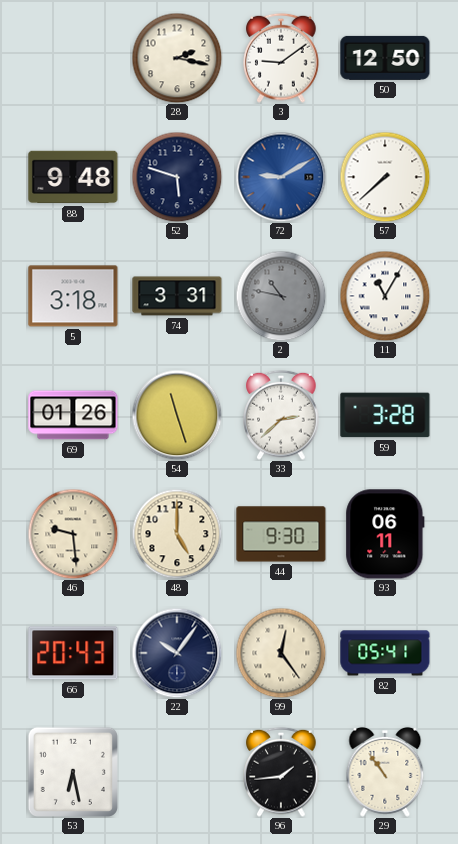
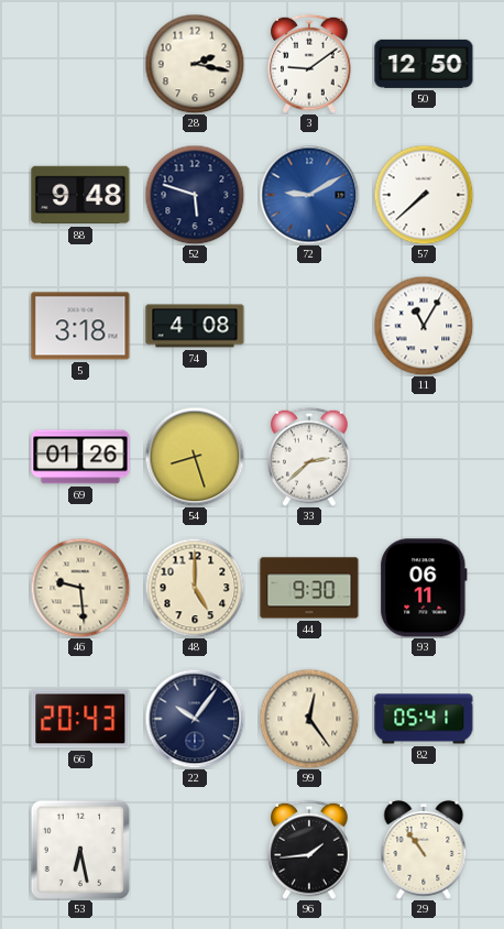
74: 3:31 -> 4:08
2: 10:47 -> none
54: 11:27 -> 8:27
59: 3:28 -> none
